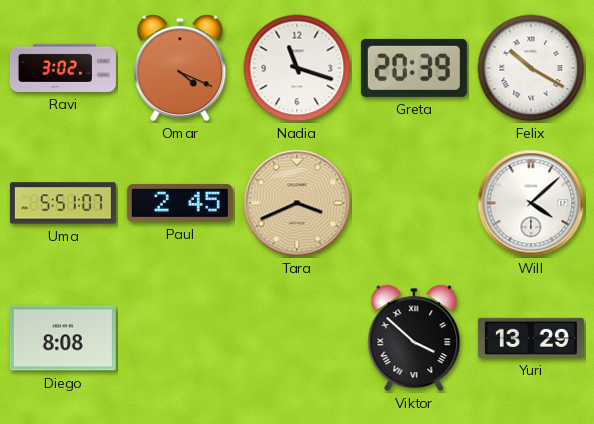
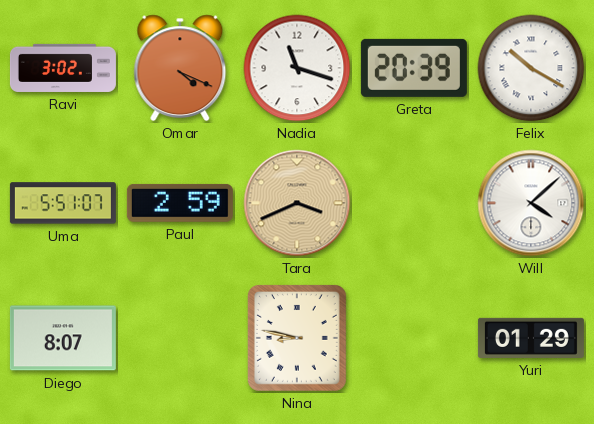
Paul: 2:45 -> 2:59
Diego: 8:08 -> 8:07
Nina: none -> 8:47
Viktor: 3:52 -> none
Yuri: 13:29 -> 01:29
